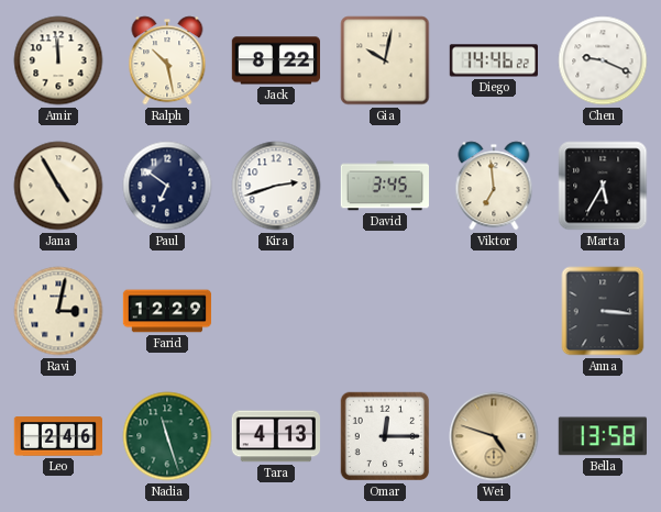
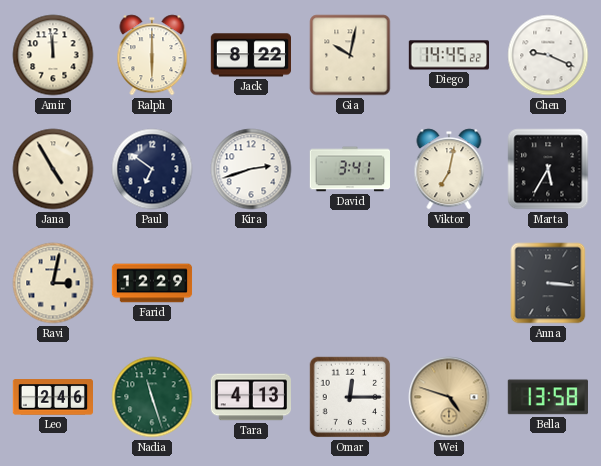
Ralph: 10:28 -> 6:00
Diego: 14:46 -> 14:45
David: 3:45 -> 3:41
Viktor: 6:59 -> 7:02
